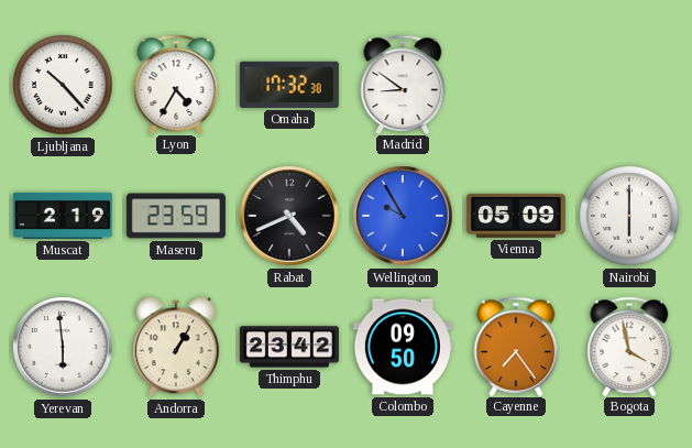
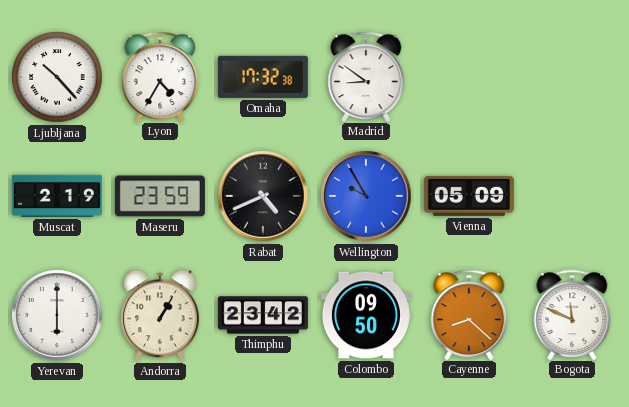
Nairobi: 6:00 -> none
Yerevan: 5:59 -> 6:00
Cayenne: 7:24 -> 8:22
Bogota: 3:58 -> 11:49
